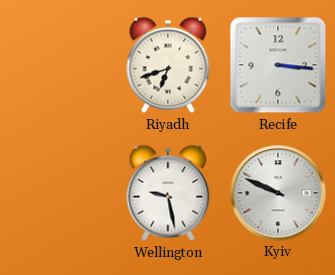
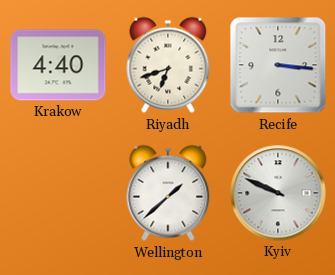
Krakow: none -> 4:40
Wellington: 9:28 -> 1:38
